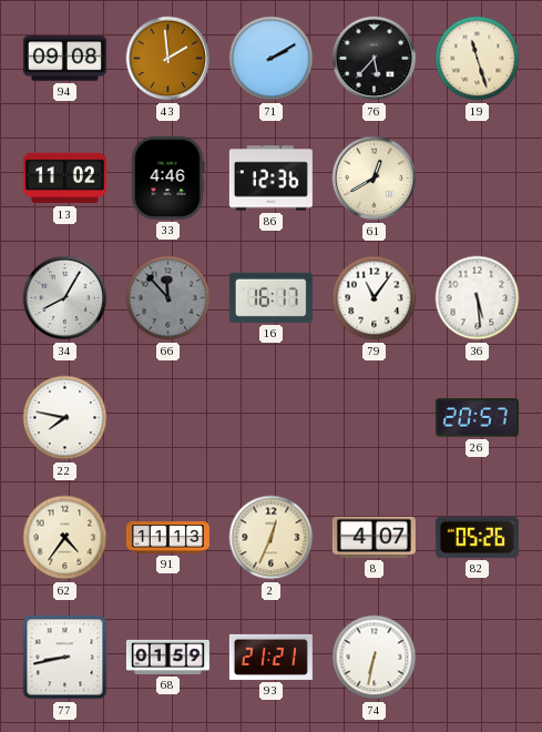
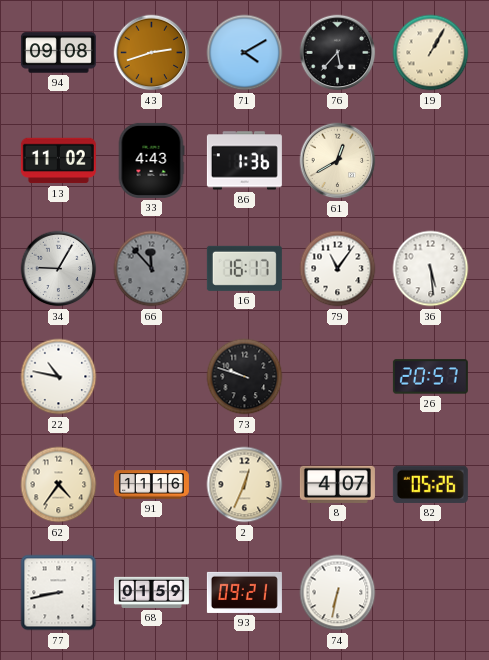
43: 1:59 -> 2:42
71: 2:10 -> 4:10
19: 11:27 -> 1:05
33: 4:46 -> 4:43
86: 12:36 -> 1:36
34: 8:05 -> 9:05
22: 7:47 -> 10:47
73: none -> 9:48
91: 11:13 -> 11:16
93: 21:21 -> 09:21
